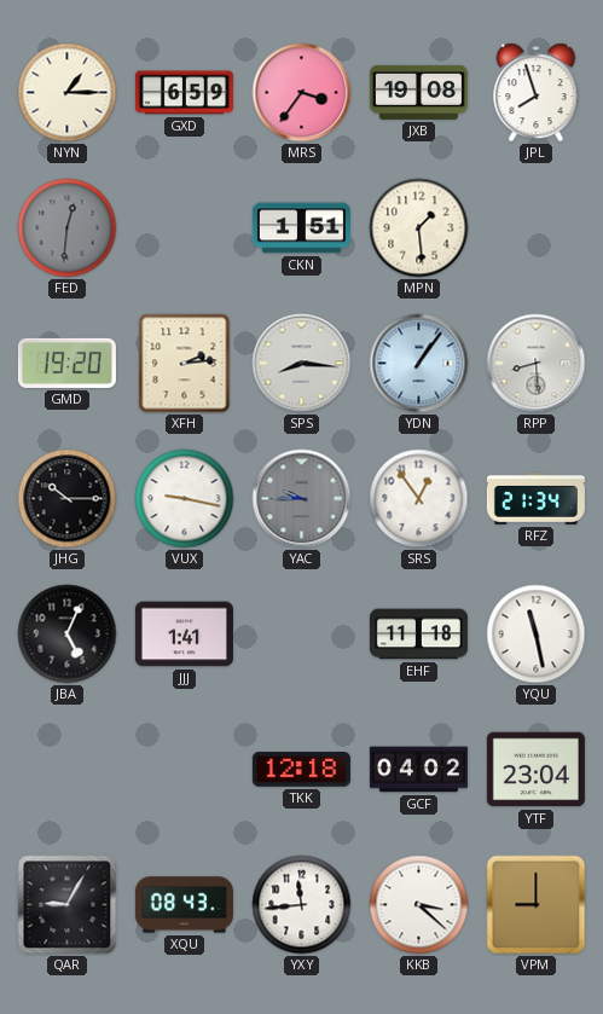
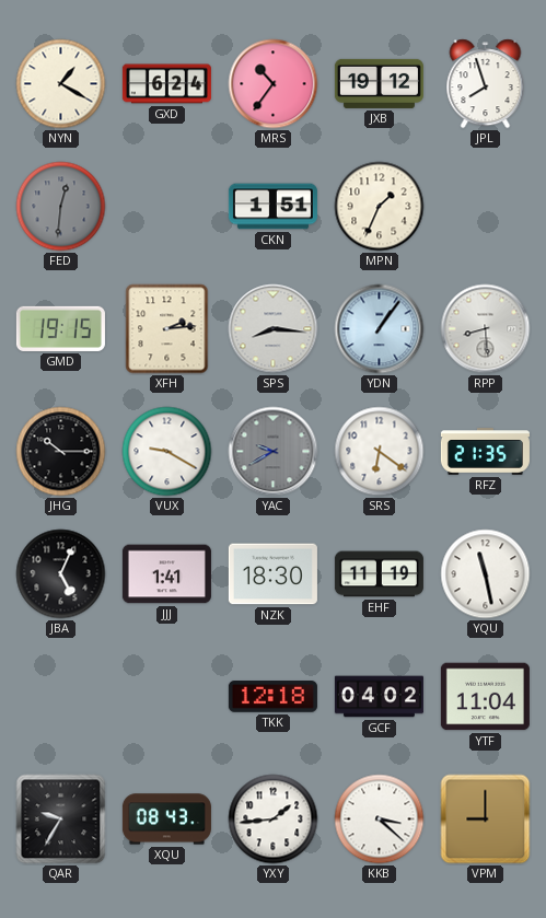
NYN: 1:15 -> 1:20
GXD: 6:59 -> 6:24
MRS: 3:36 -> 10:36
JXB: 19:08 -> 19:12
MPN: 1:29 -> 1:34
GMD: 19:20 -> 19:15
VUX: 9:17 -> 9:20
YAC: 9:45 -> 9:40
SRS: 12:54 -> 6:21
RFZ: 21:34 -> 21:35
NZK: none -> 18:30
EHF: 11:18 -> 11:19
YTF: 23:04 -> 11:04
QAR: 9:05 -> 9:35
YXY: 11:44 -> 1:44
